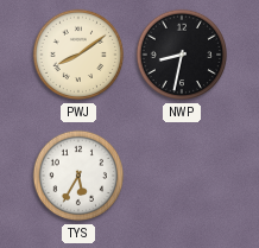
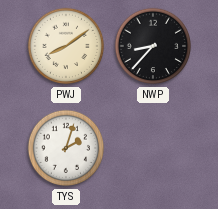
NWP: 8:32 -> 8:37
TYS: 5:35 -> 2:03
